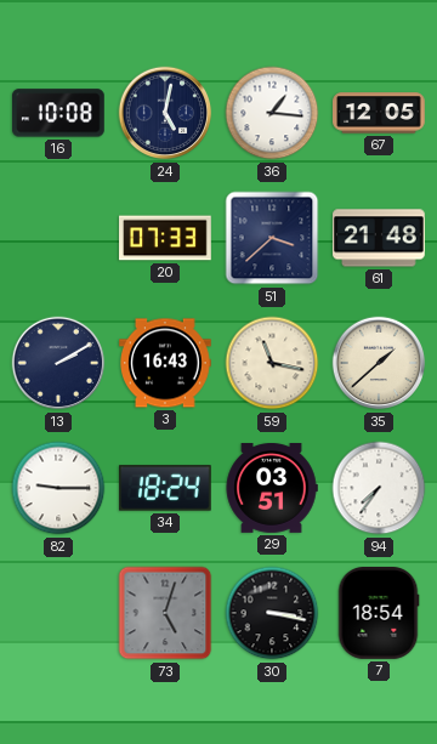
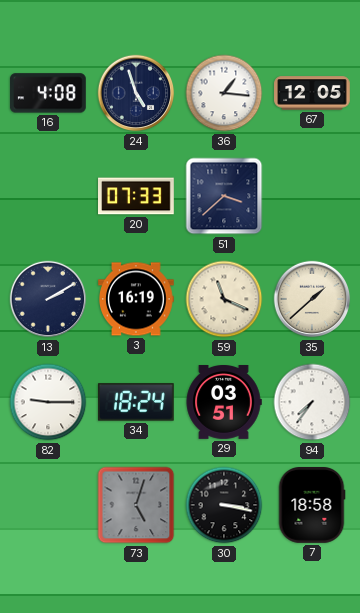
16: 10:08 -> 4:08
24: 5:02 -> 4:57
61: 21:48 -> none
3: 16:43 -> 16:19
59: 11:17 -> 11:19
7: 18:54 -> 18:58
